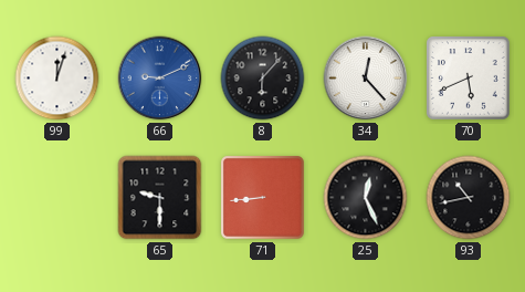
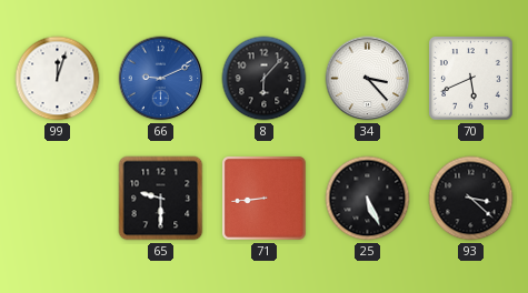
34: 12:23 -> 3:23
25: 12:26 -> 5:26
93: 10:43 -> 3:22
